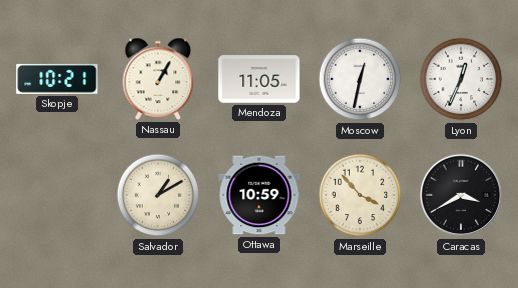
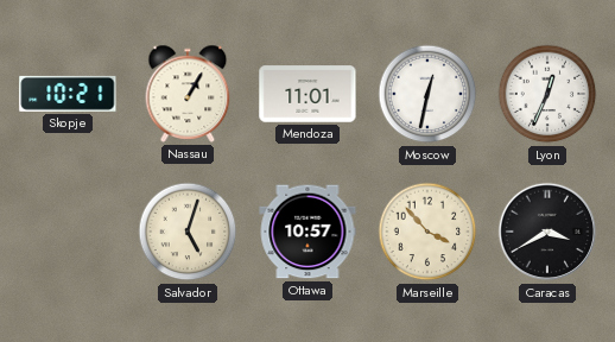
Mendoza: 11:05 -> 11:01
Salvador: 1:10 -> 5:03
Ottawa: 10:59 -> 10:57
